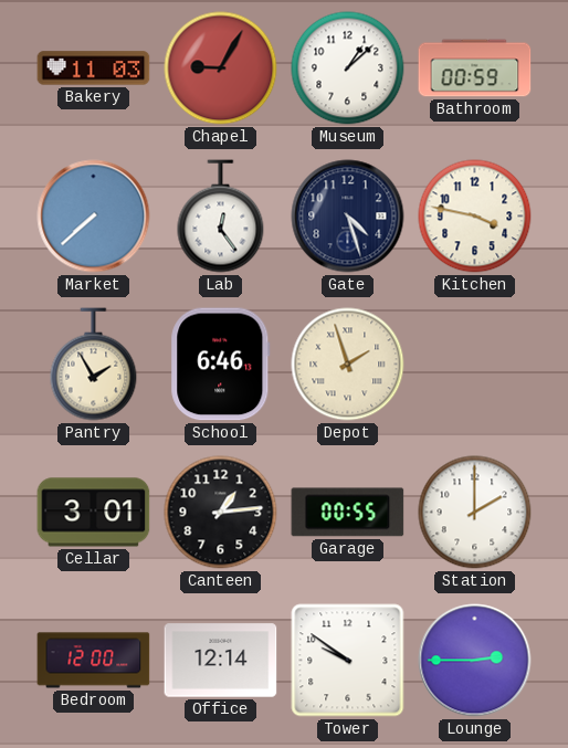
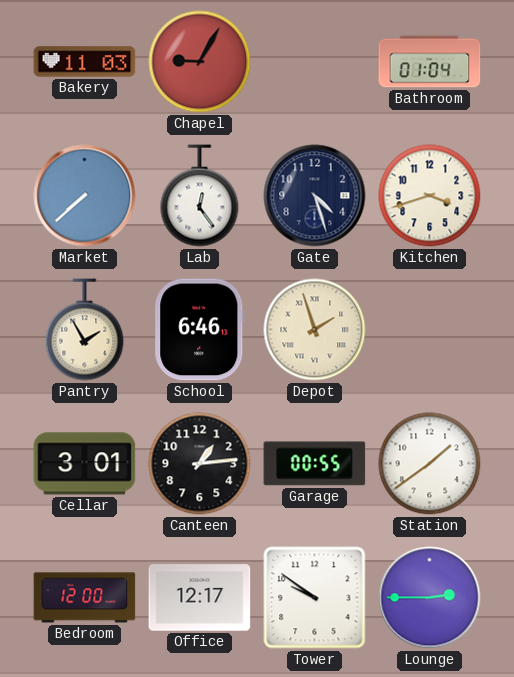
Museum: 1:08 -> none
Bathroom: 00:59 -> 01:04
Kitchen: 3:47 -> 3:42
Station: 2:00 -> 1:39
Office: 12:14 -> 12:17
